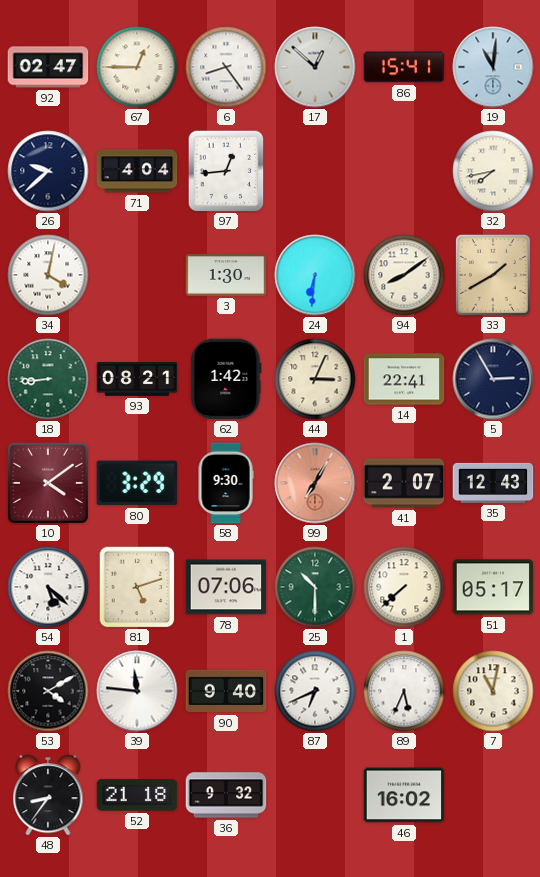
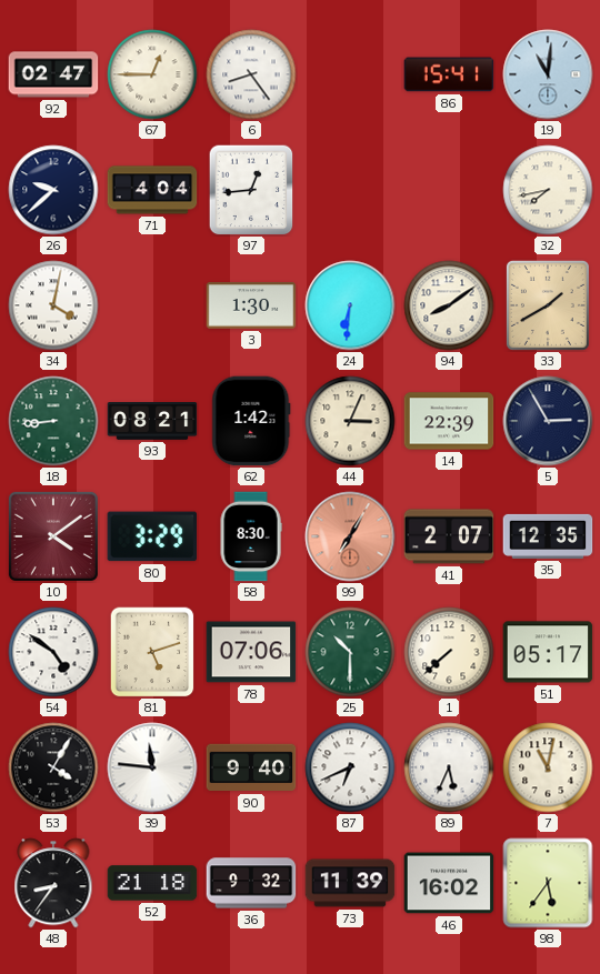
17: 12:52 -> none
14: 22:41 -> 22:39
58: 9:30 -> 8:30
35: 12:43 -> 12:35
54: 5:22 -> 4:51
53: 4:10 -> 4:05
73: none -> 11:39
98: none -> 5:36
